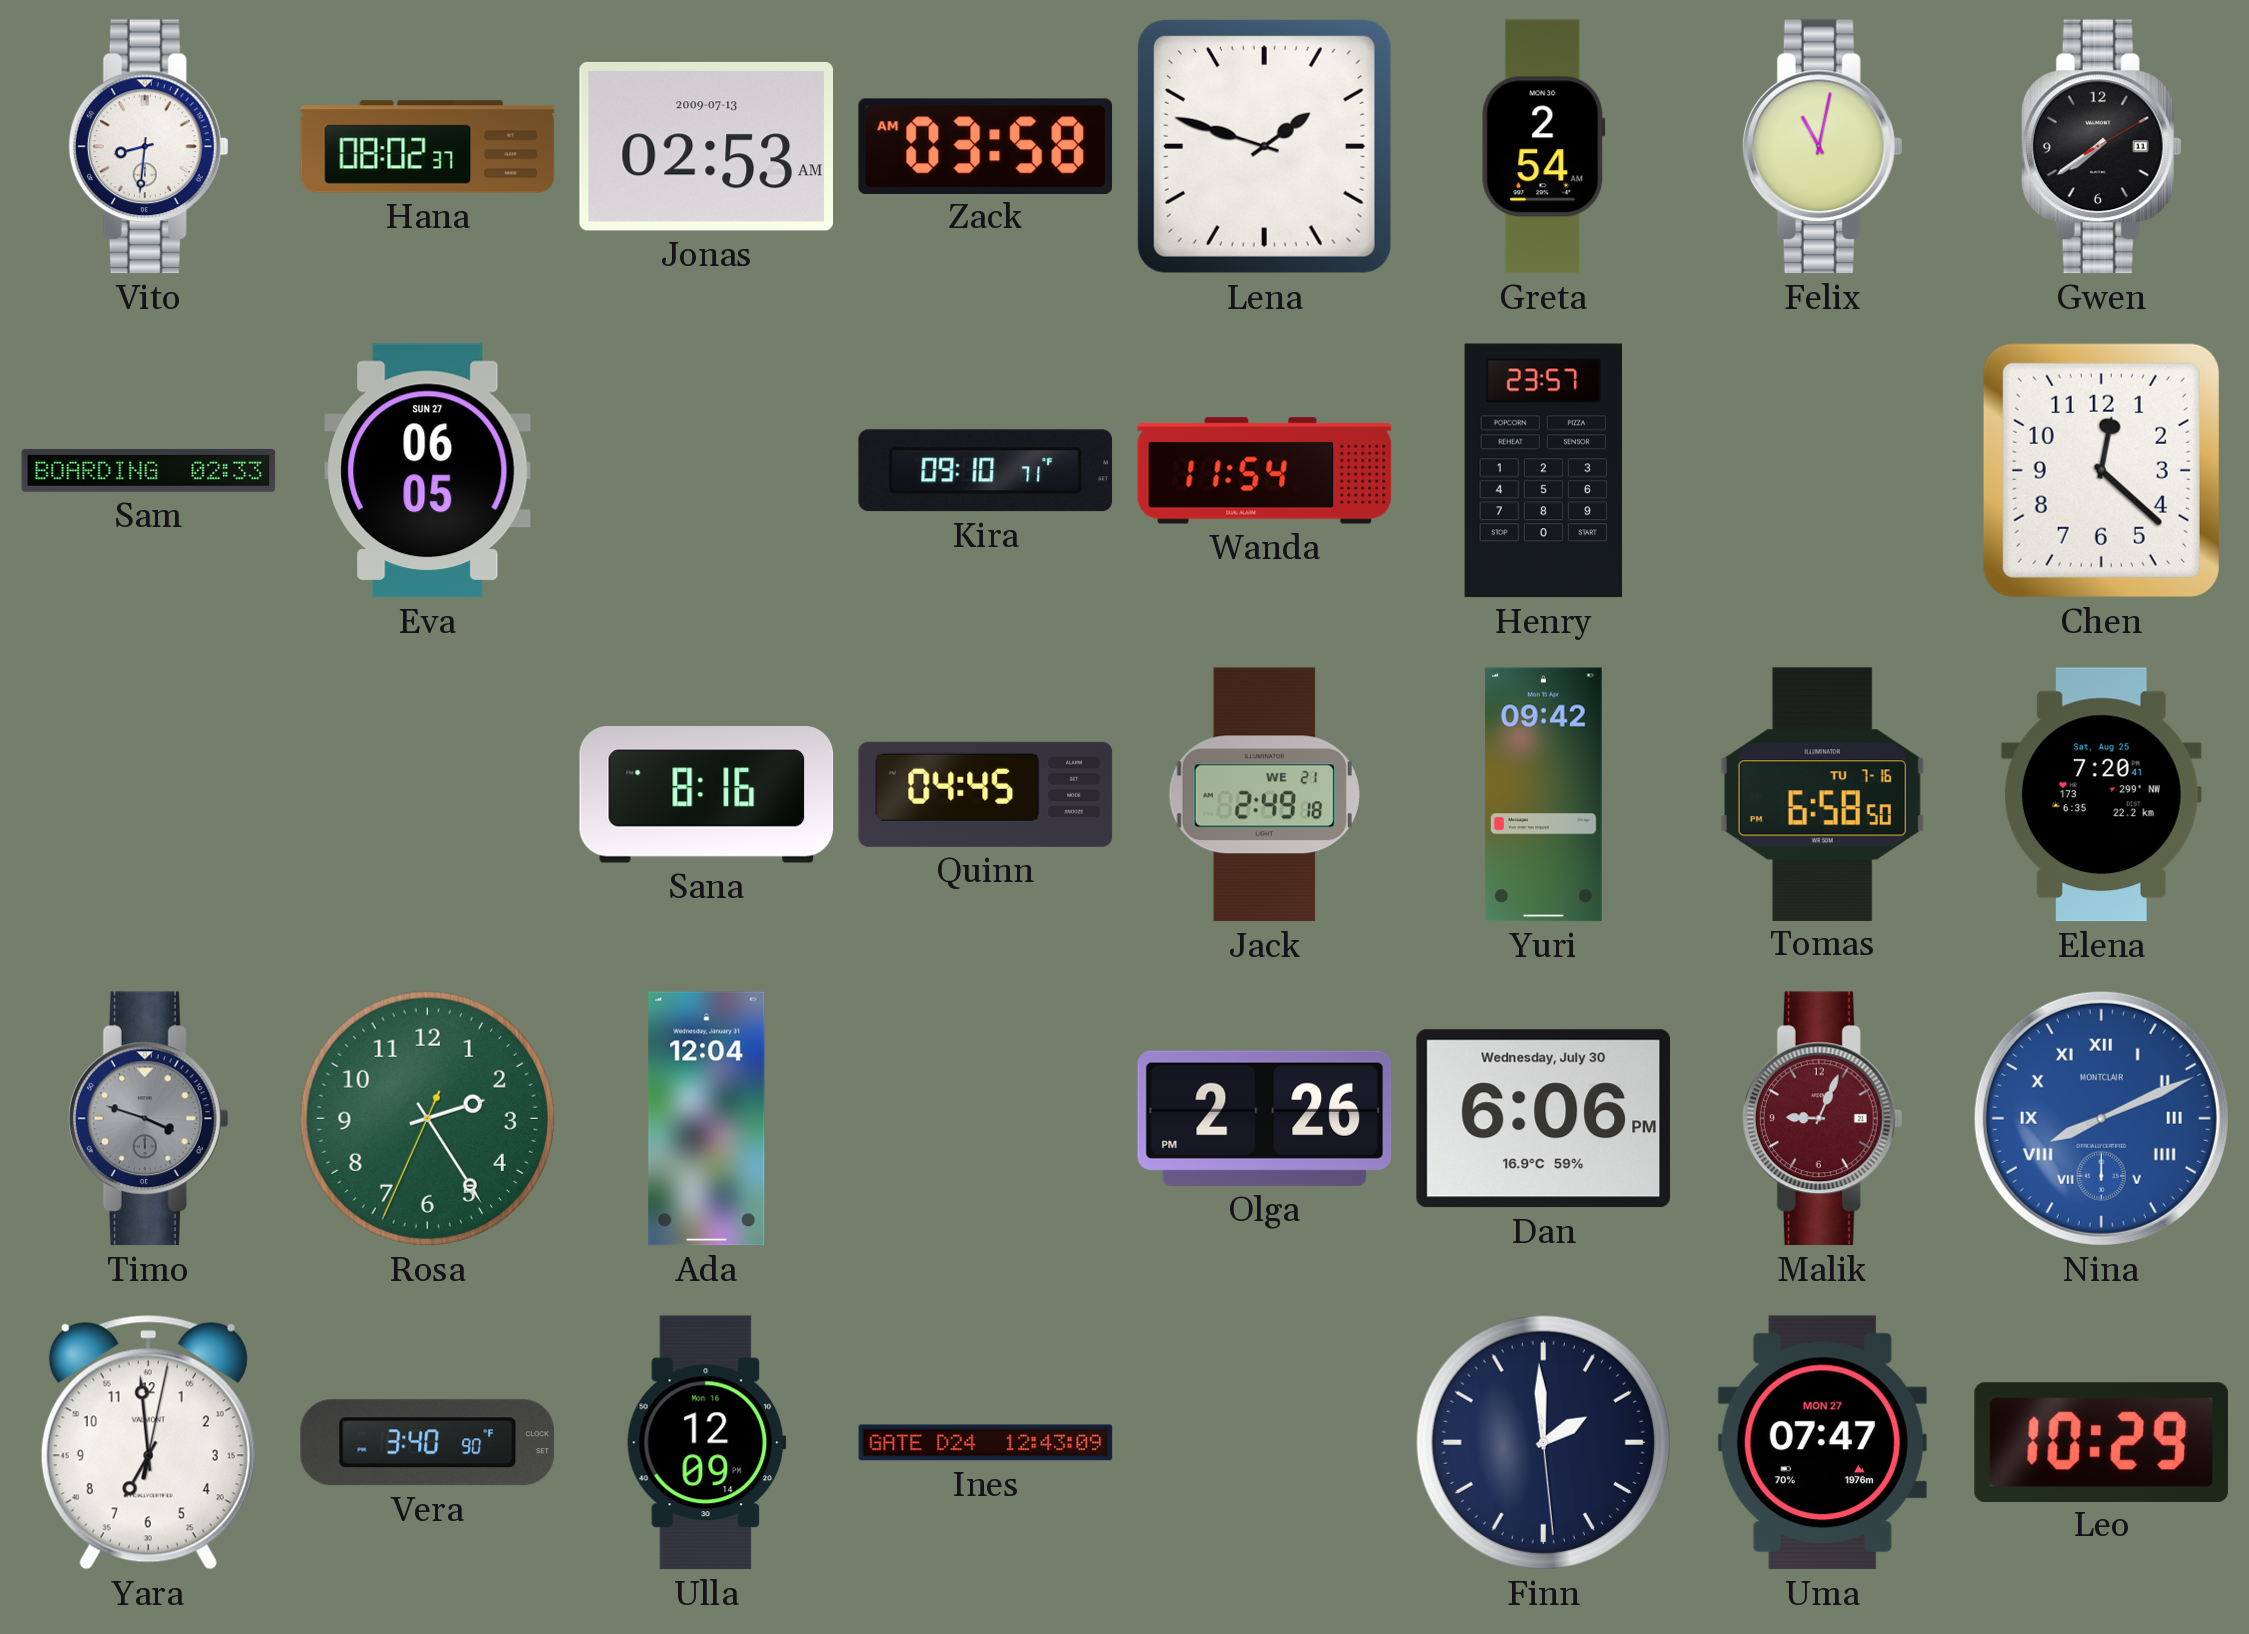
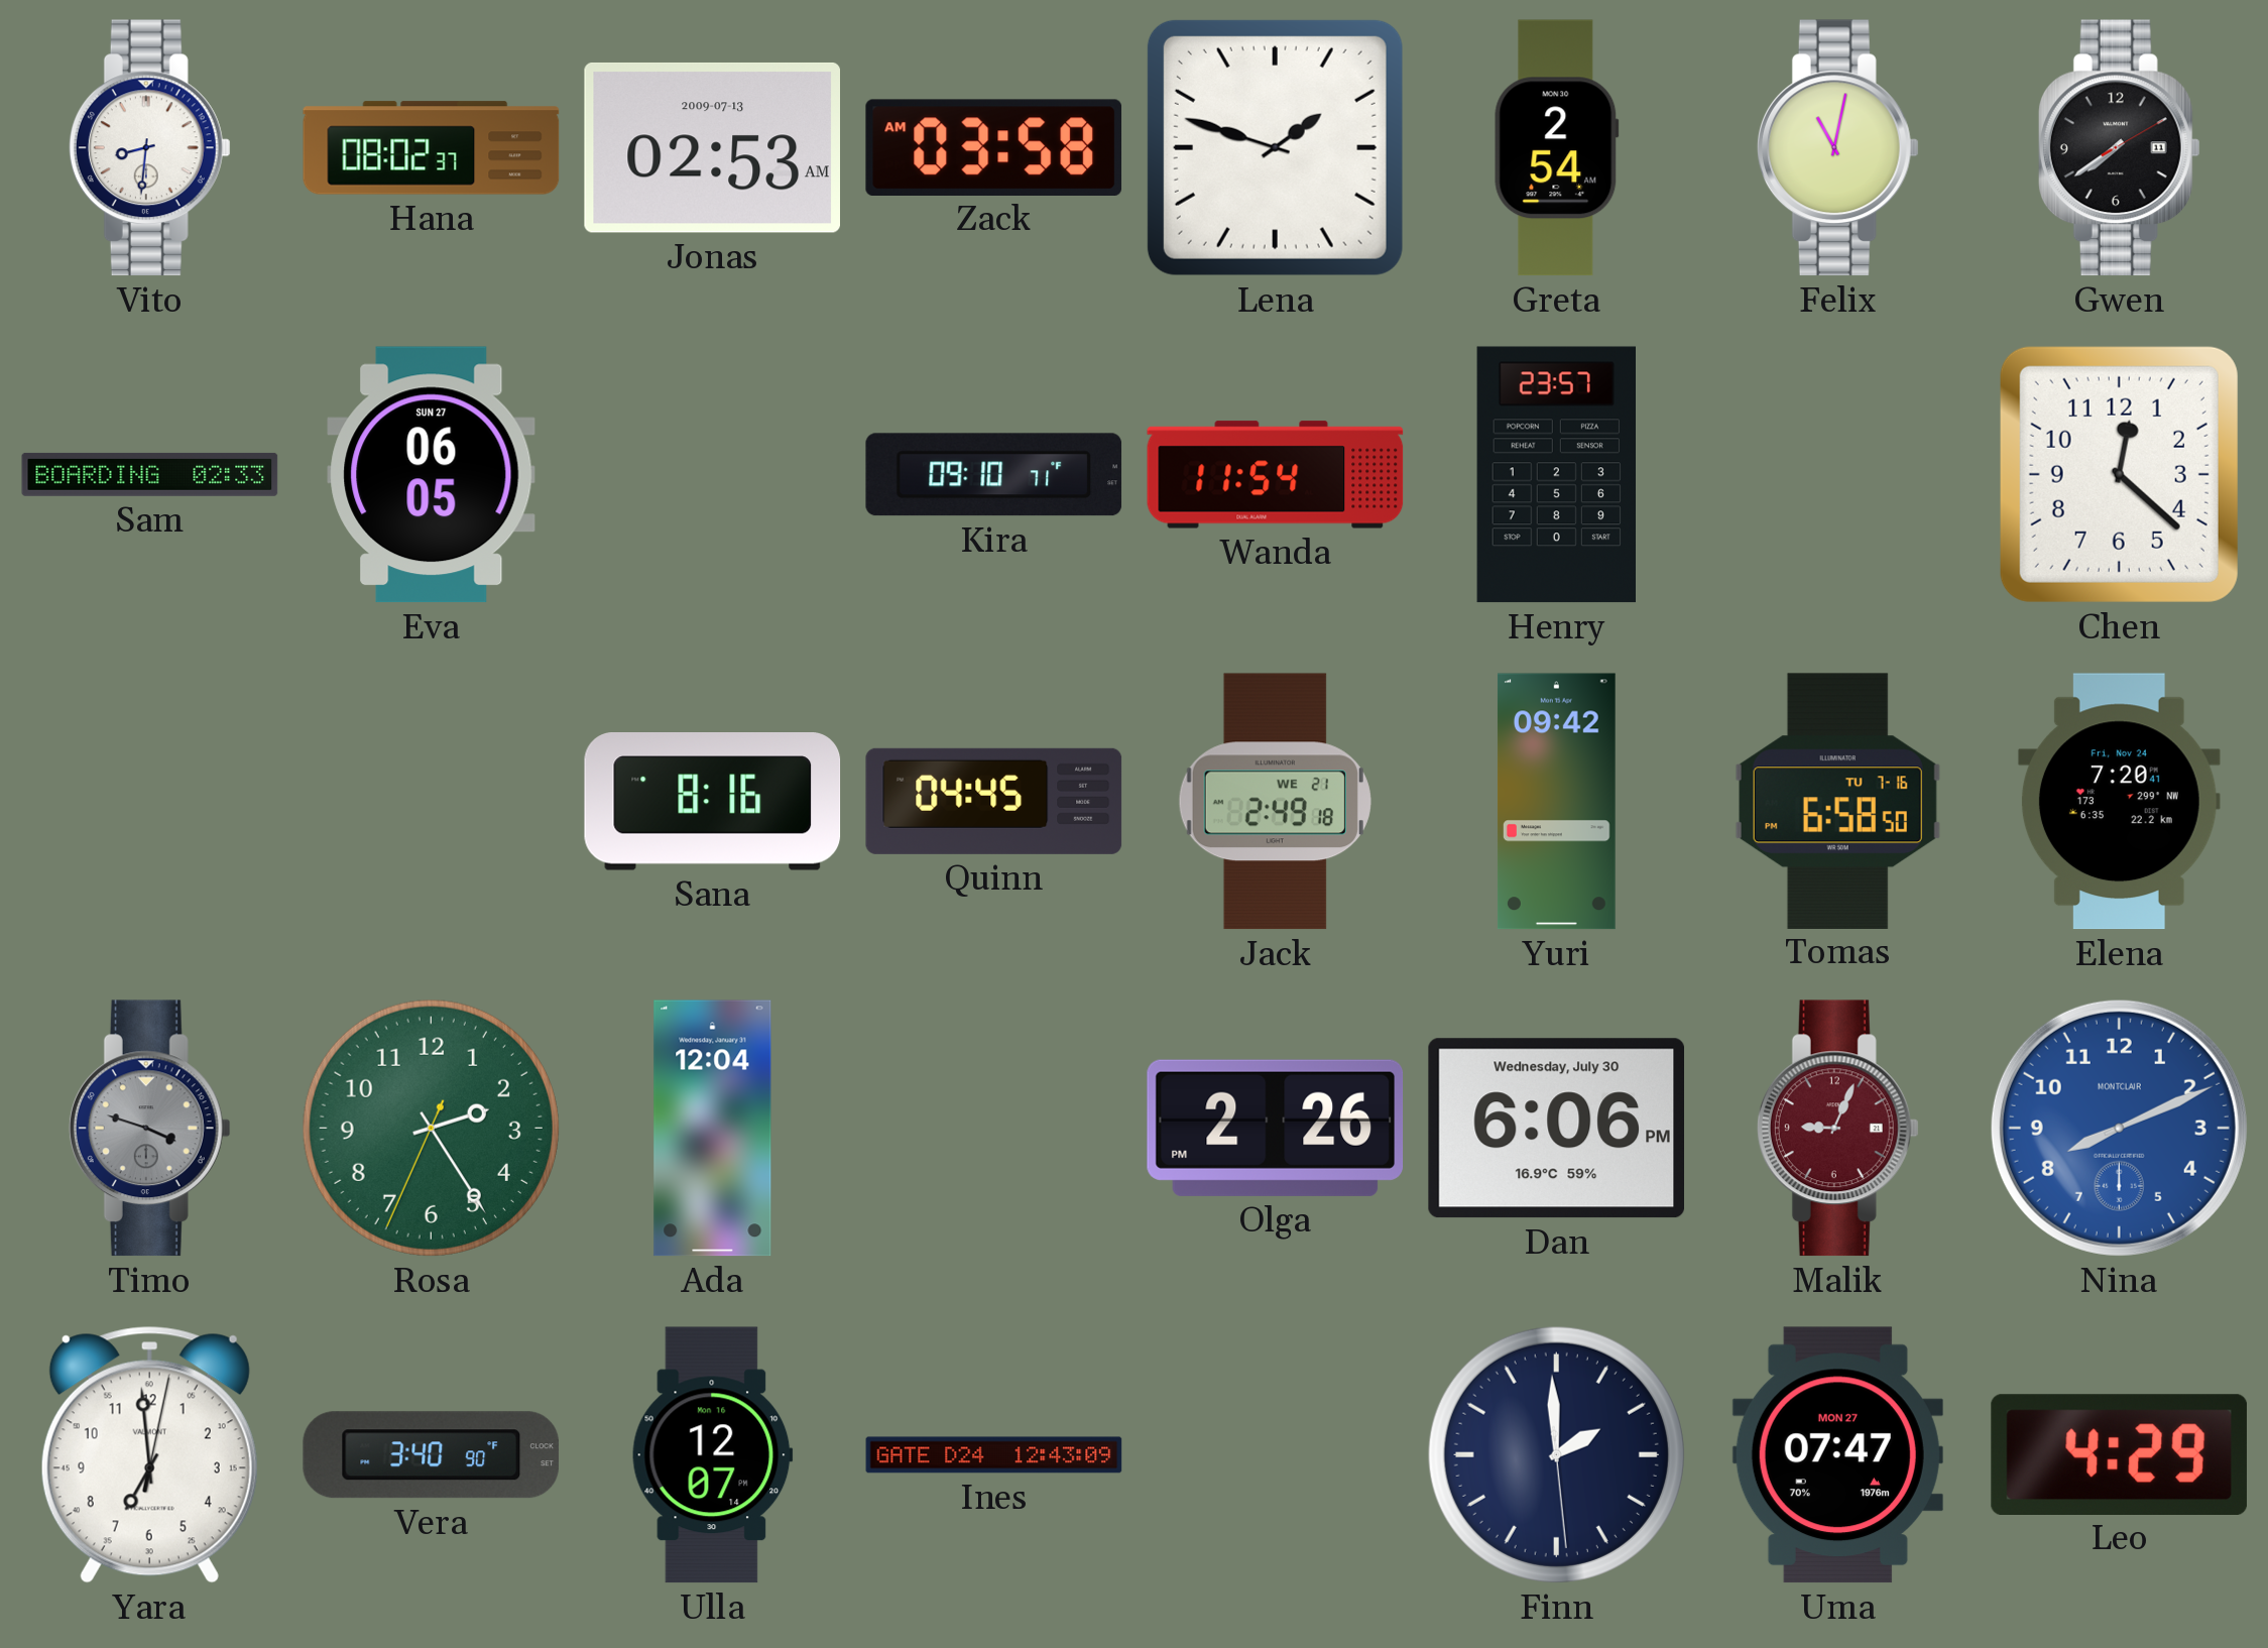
Elena date: Sat, Aug 25 -> Fri, Nov 24
Nina numerals: Roman -> Arabic
Ulla: 12:09 -> 12:07
Leo: 10:29 -> 4:29
